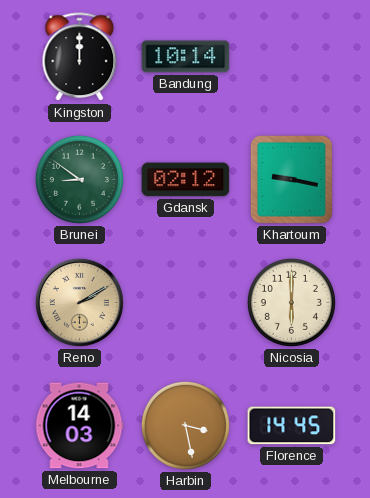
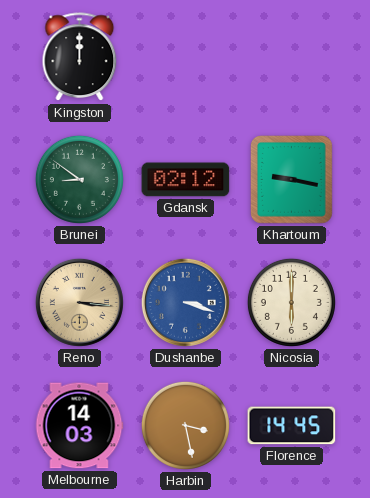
Bandung: 10:14 -> none
Reno: 2:10 -> 3:16
Dushanbe: none -> 3:18
